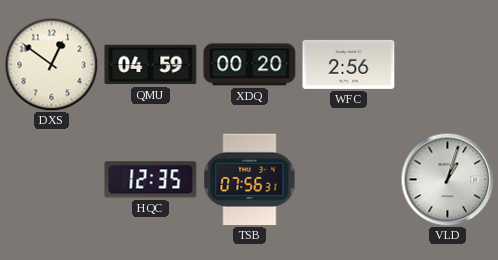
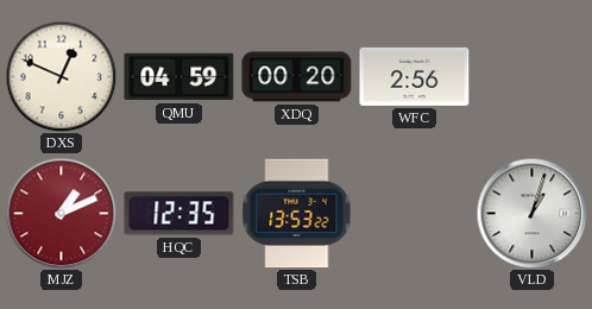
DXS: 12:51 -> 12:49
MJZ: none -> 1:11
TSB: 07:56 -> 13:53
